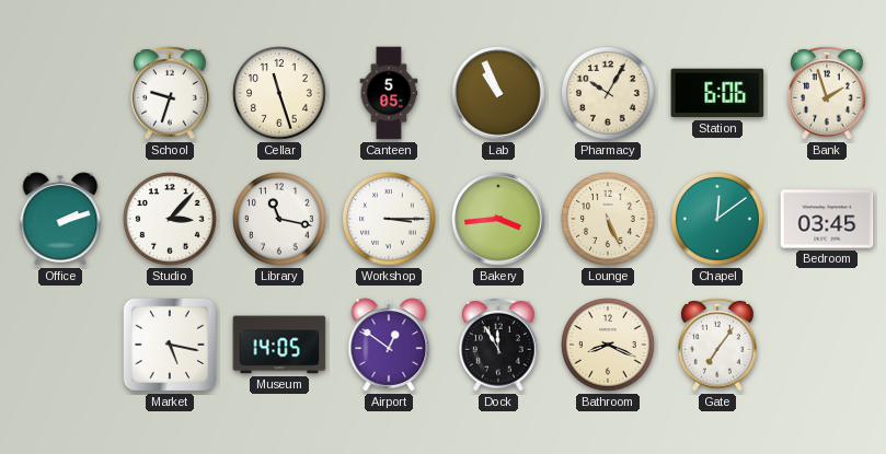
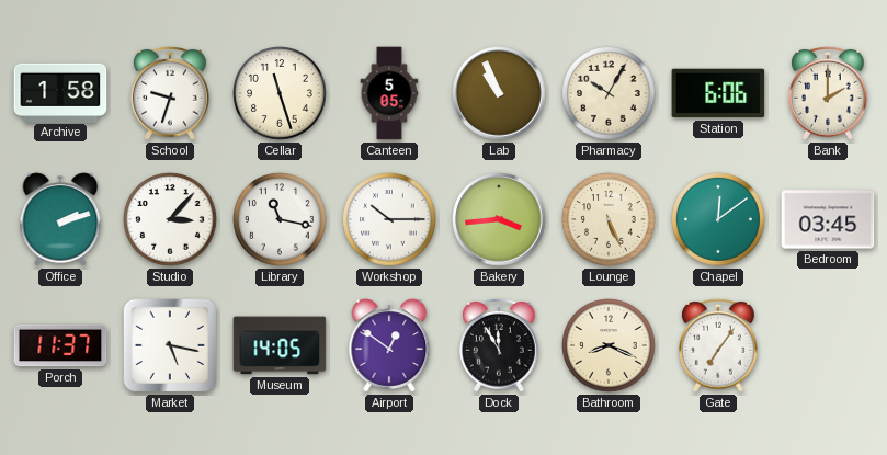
Archive: none -> 1:58
Bank: 1:57 -> 2:00
Workshop: 3:15 -> 10:15
Porch: none -> 11:37
